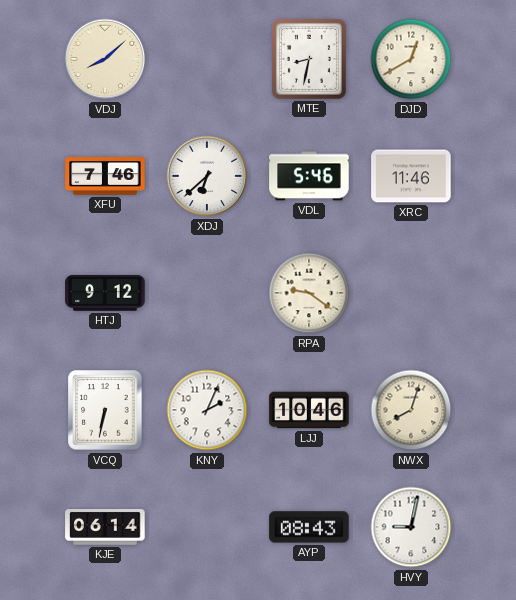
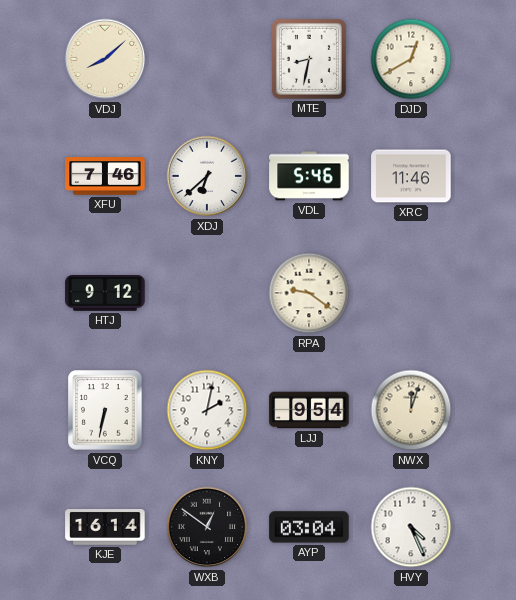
KNY: 2:04 -> 2:02
LJJ: 10:46 -> 9:54
NWX: 8:03 -> 12:03
KJE: 06:14 -> 16:14
WXB: none -> 12:51
AYP: 08:43 -> 03:04
HVY: 9:02 -> 4:26
